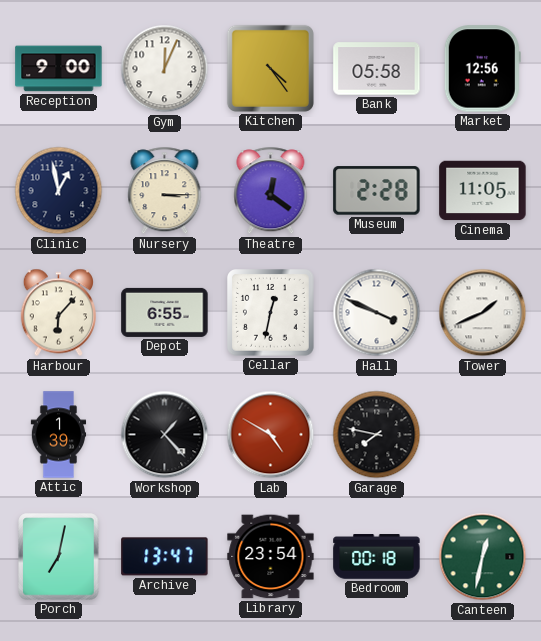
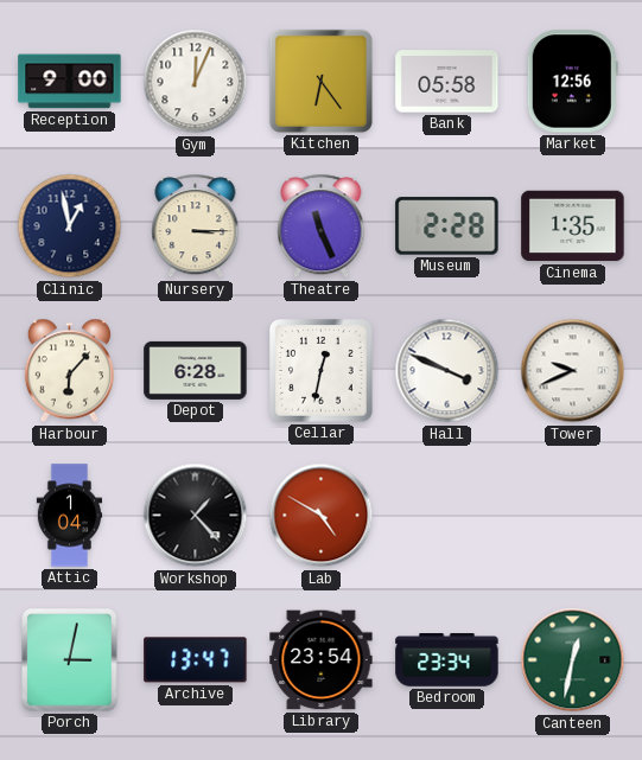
Kitchen: 4:24 -> 6:24
Theatre: 12:21 -> 11:26
Cinema: 11:05 -> 1:35
Depot: 6:55 -> 6:28
Tower: 1:41 -> 9:41
Attic: 1:39 -> 1:04
Garage: 7:47 -> none
Porch: 7:02 -> 3:02
Bedroom: 00:18 -> 23:34
